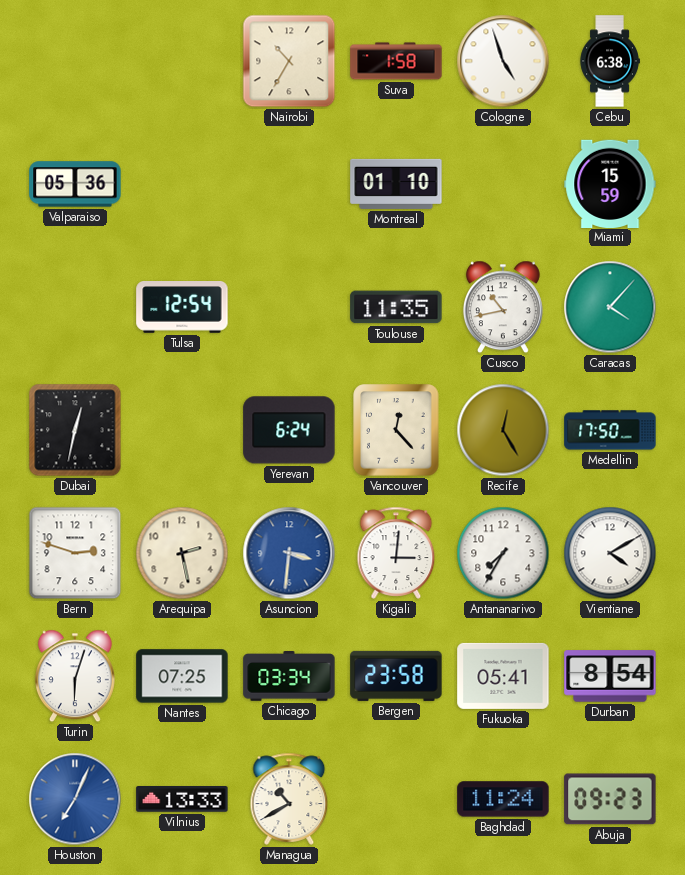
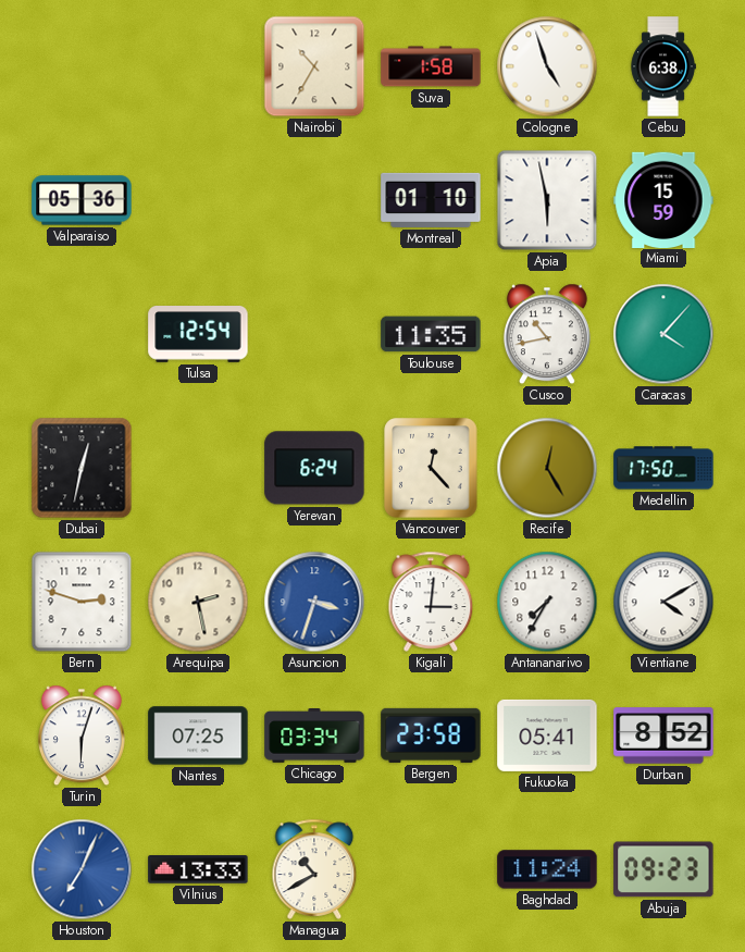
Apia: none -> 5:58
Asuncion: 3:31 -> 3:33
Durban: 8:54 -> 8:52
